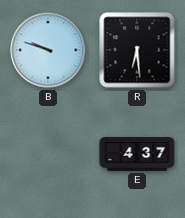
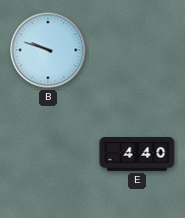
R: 6:29 -> none
E: 4:37 -> 4:40
